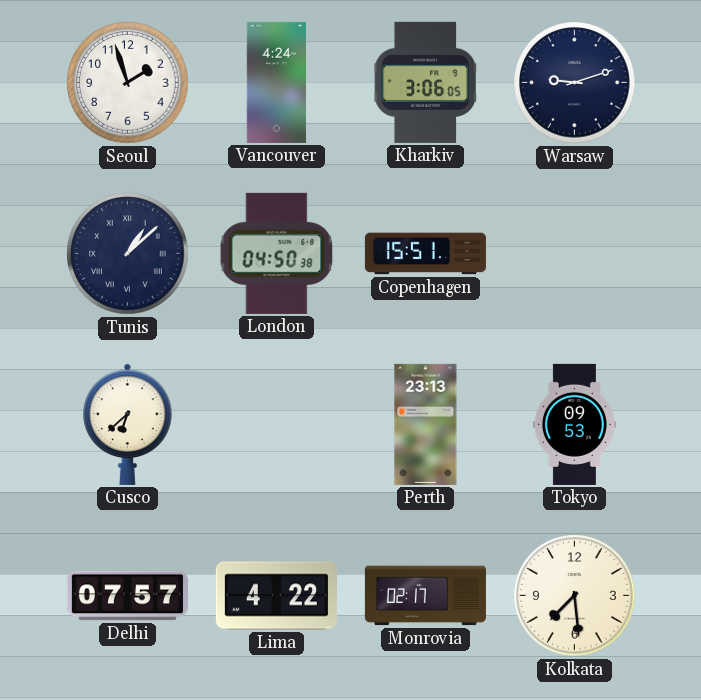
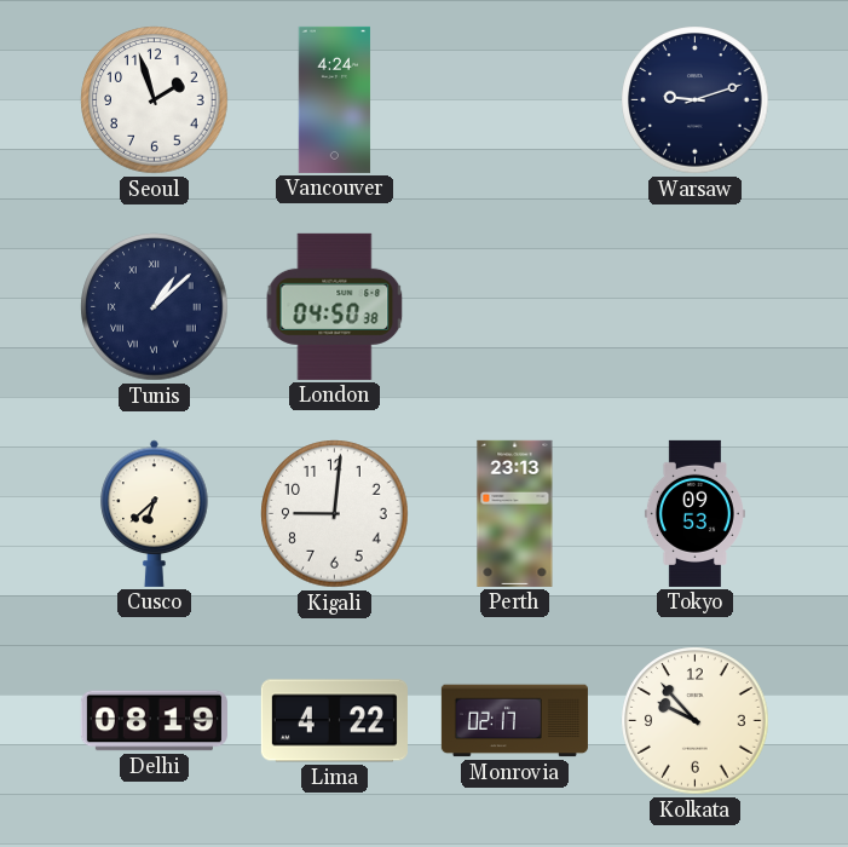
Kharkiv: 3:06 -> none
Copenhagen: 15:51 -> none
Kigali: none -> 9:01
Delhi: 07:57 -> 08:19
Kolkata: 7:29 -> 9:53
